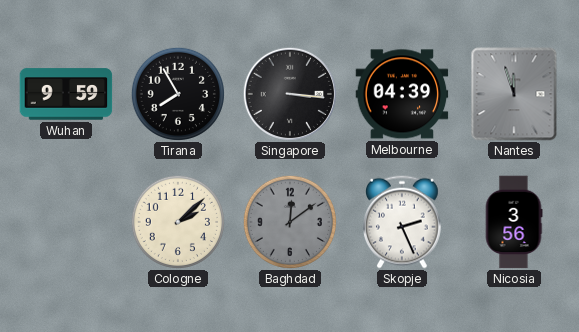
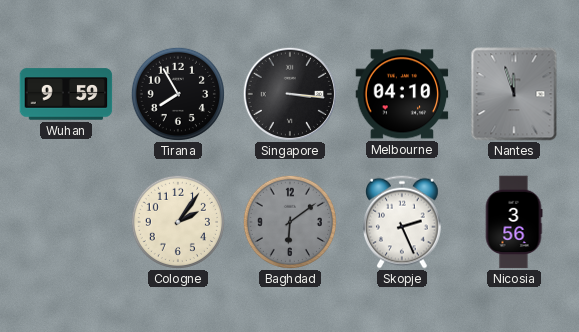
Melbourne: 04:39 -> 04:10
Cologne: 2:08 -> 2:06
Baghdad: 12:09 -> 6:09
